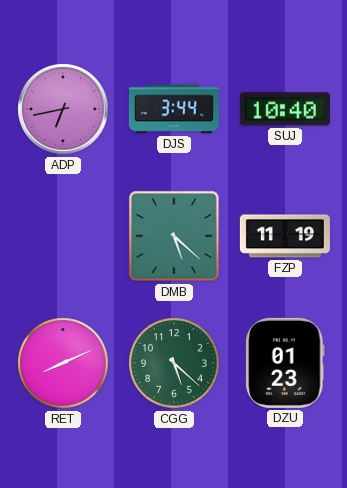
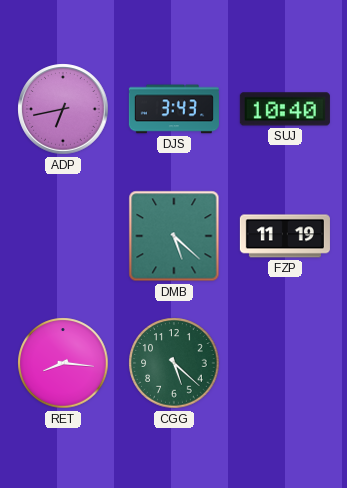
DJS: 3:44 -> 3:43
RET: 8:11 -> 8:16
DZU: 01:23 -> none
